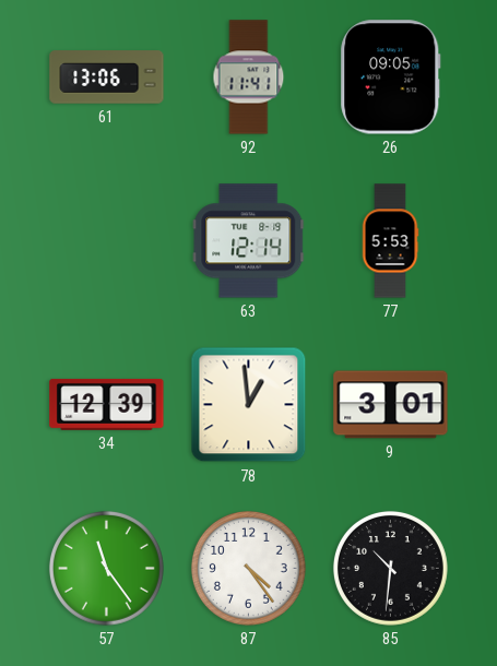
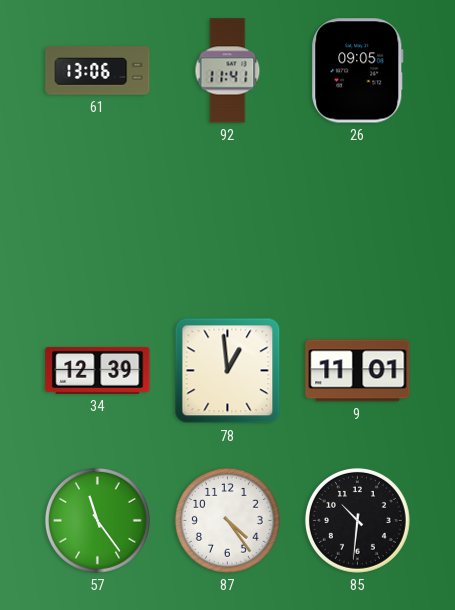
63: 12:14 -> none
77: 5:53 -> none
9: 3:01 -> 11:01
